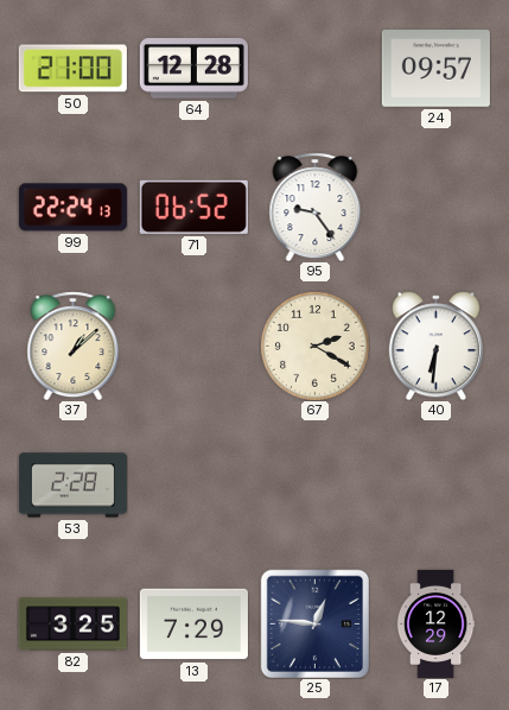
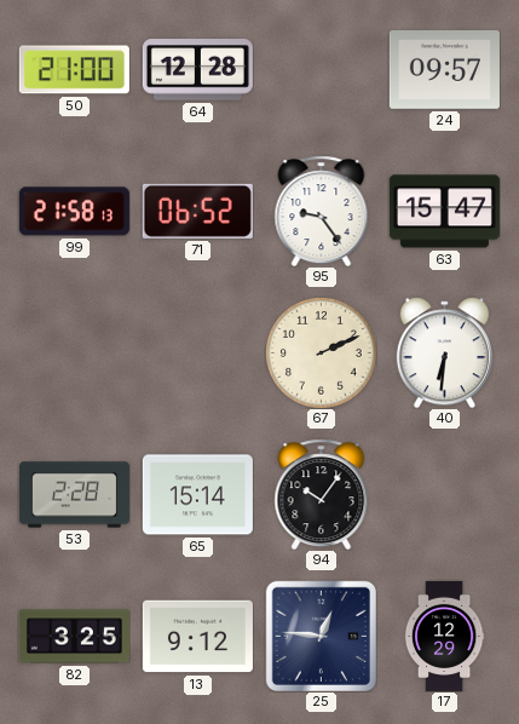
99: 22:24 -> 21:58
63: none -> 15:47
37: 1:08 -> none
67: 2:20 -> 2:11
65: none -> 15:14
94: none -> 10:06
13: 7:29 -> 9:12
